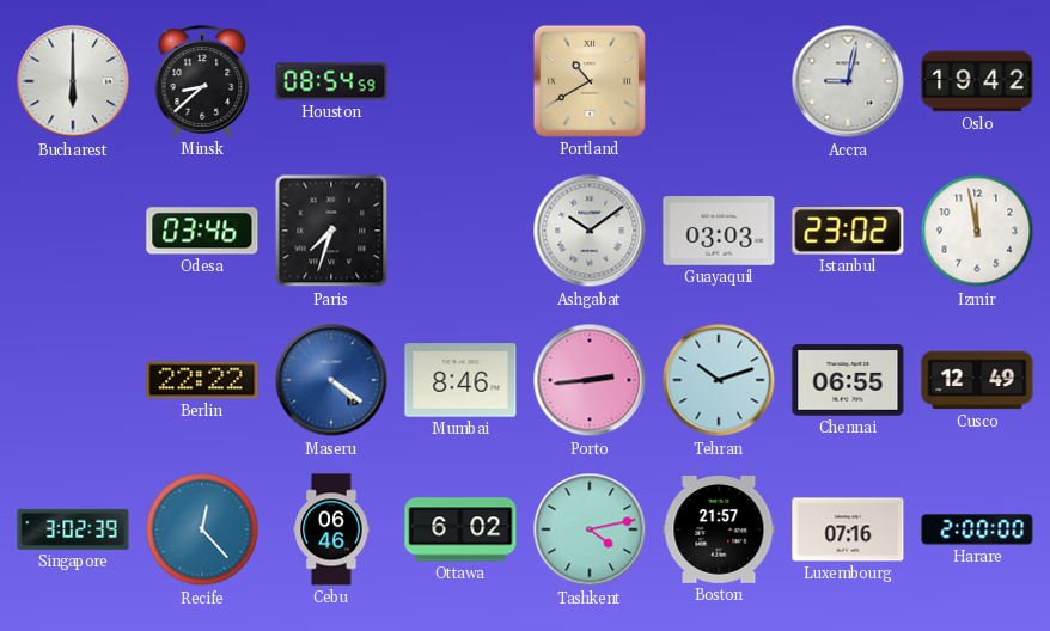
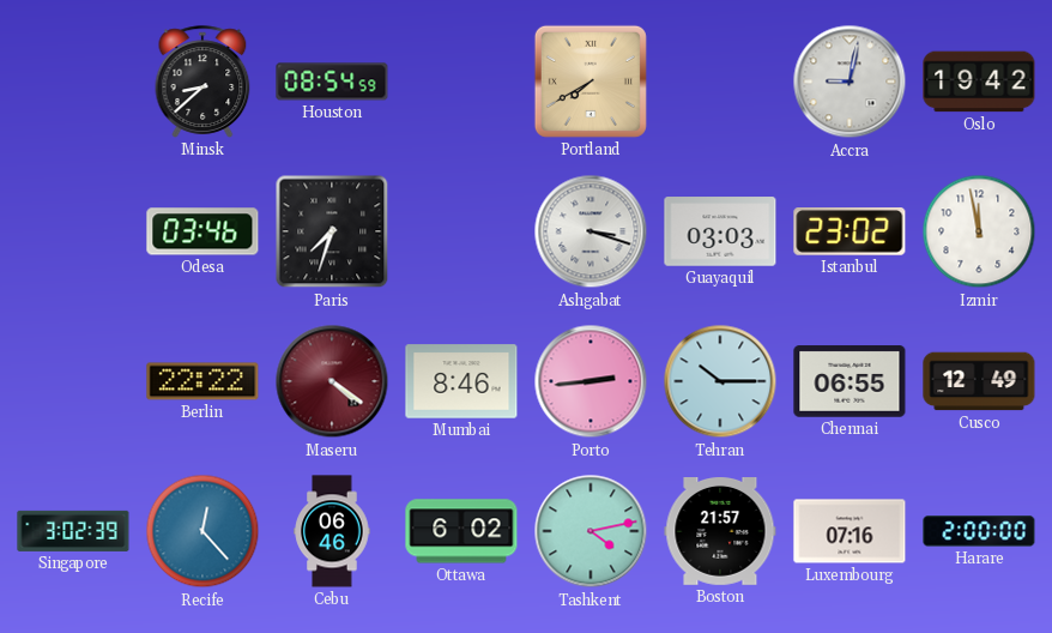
Bucharest: 6:00 -> none
Portland: 10:40 -> 7:40
Ashgabat: 10:09 -> 3:18
Maseru dial: blue -> burgundy
Tehran: 10:12 -> 10:15
